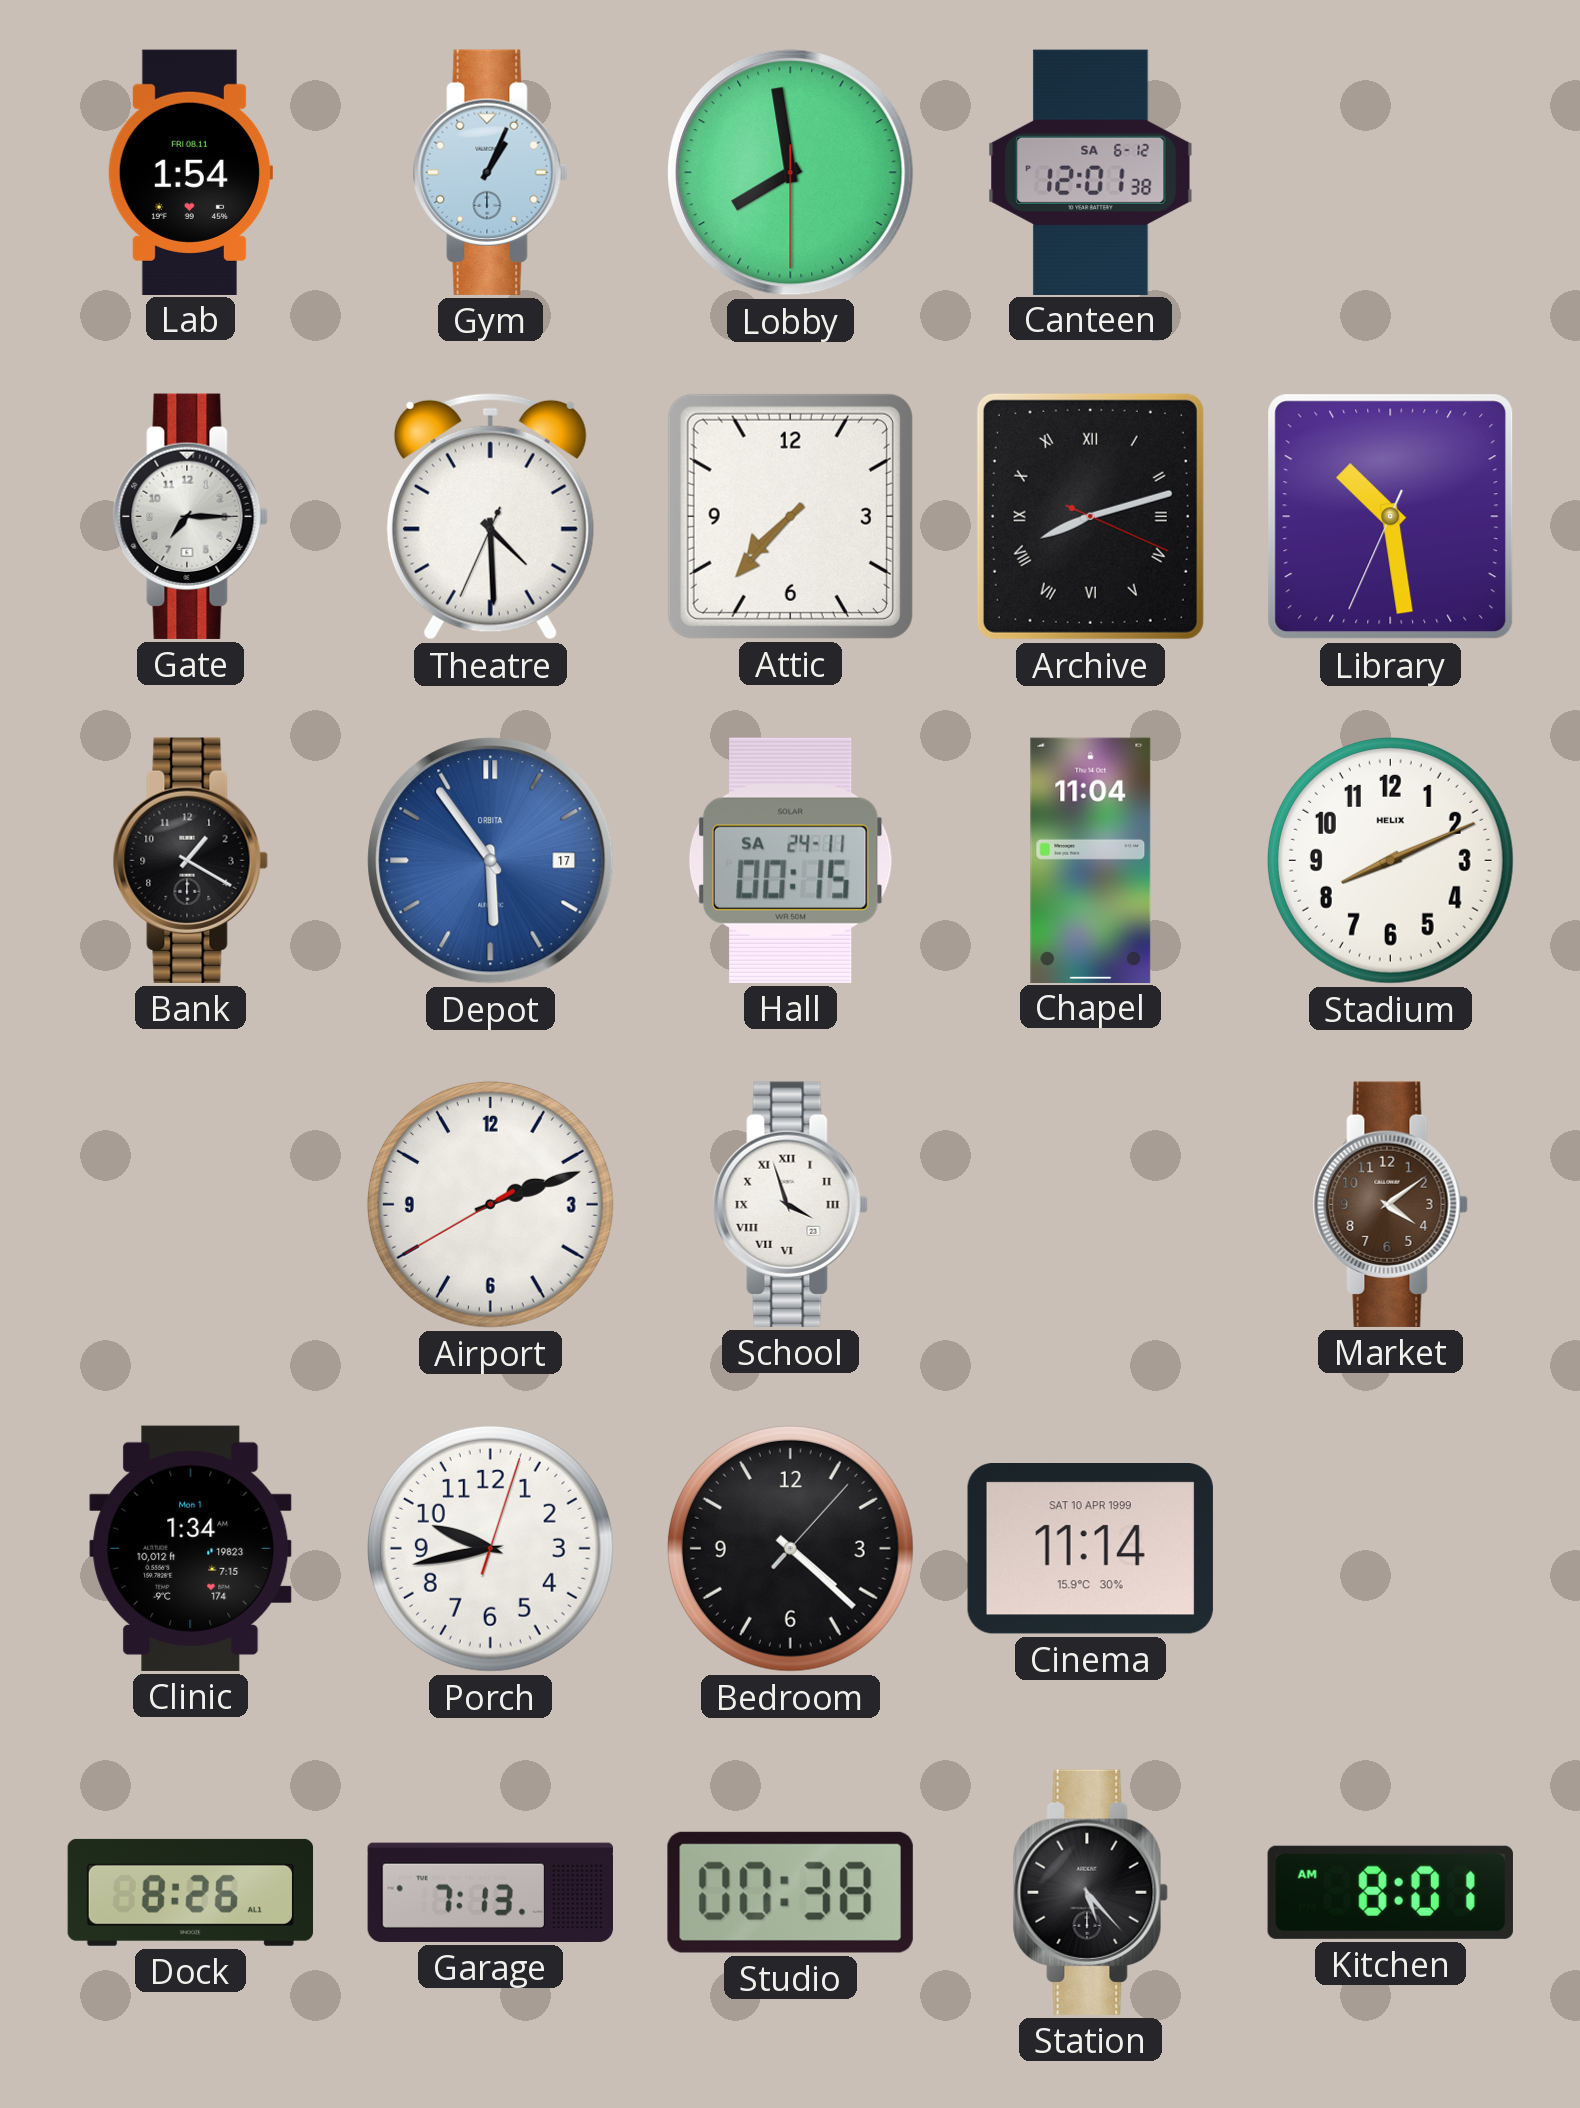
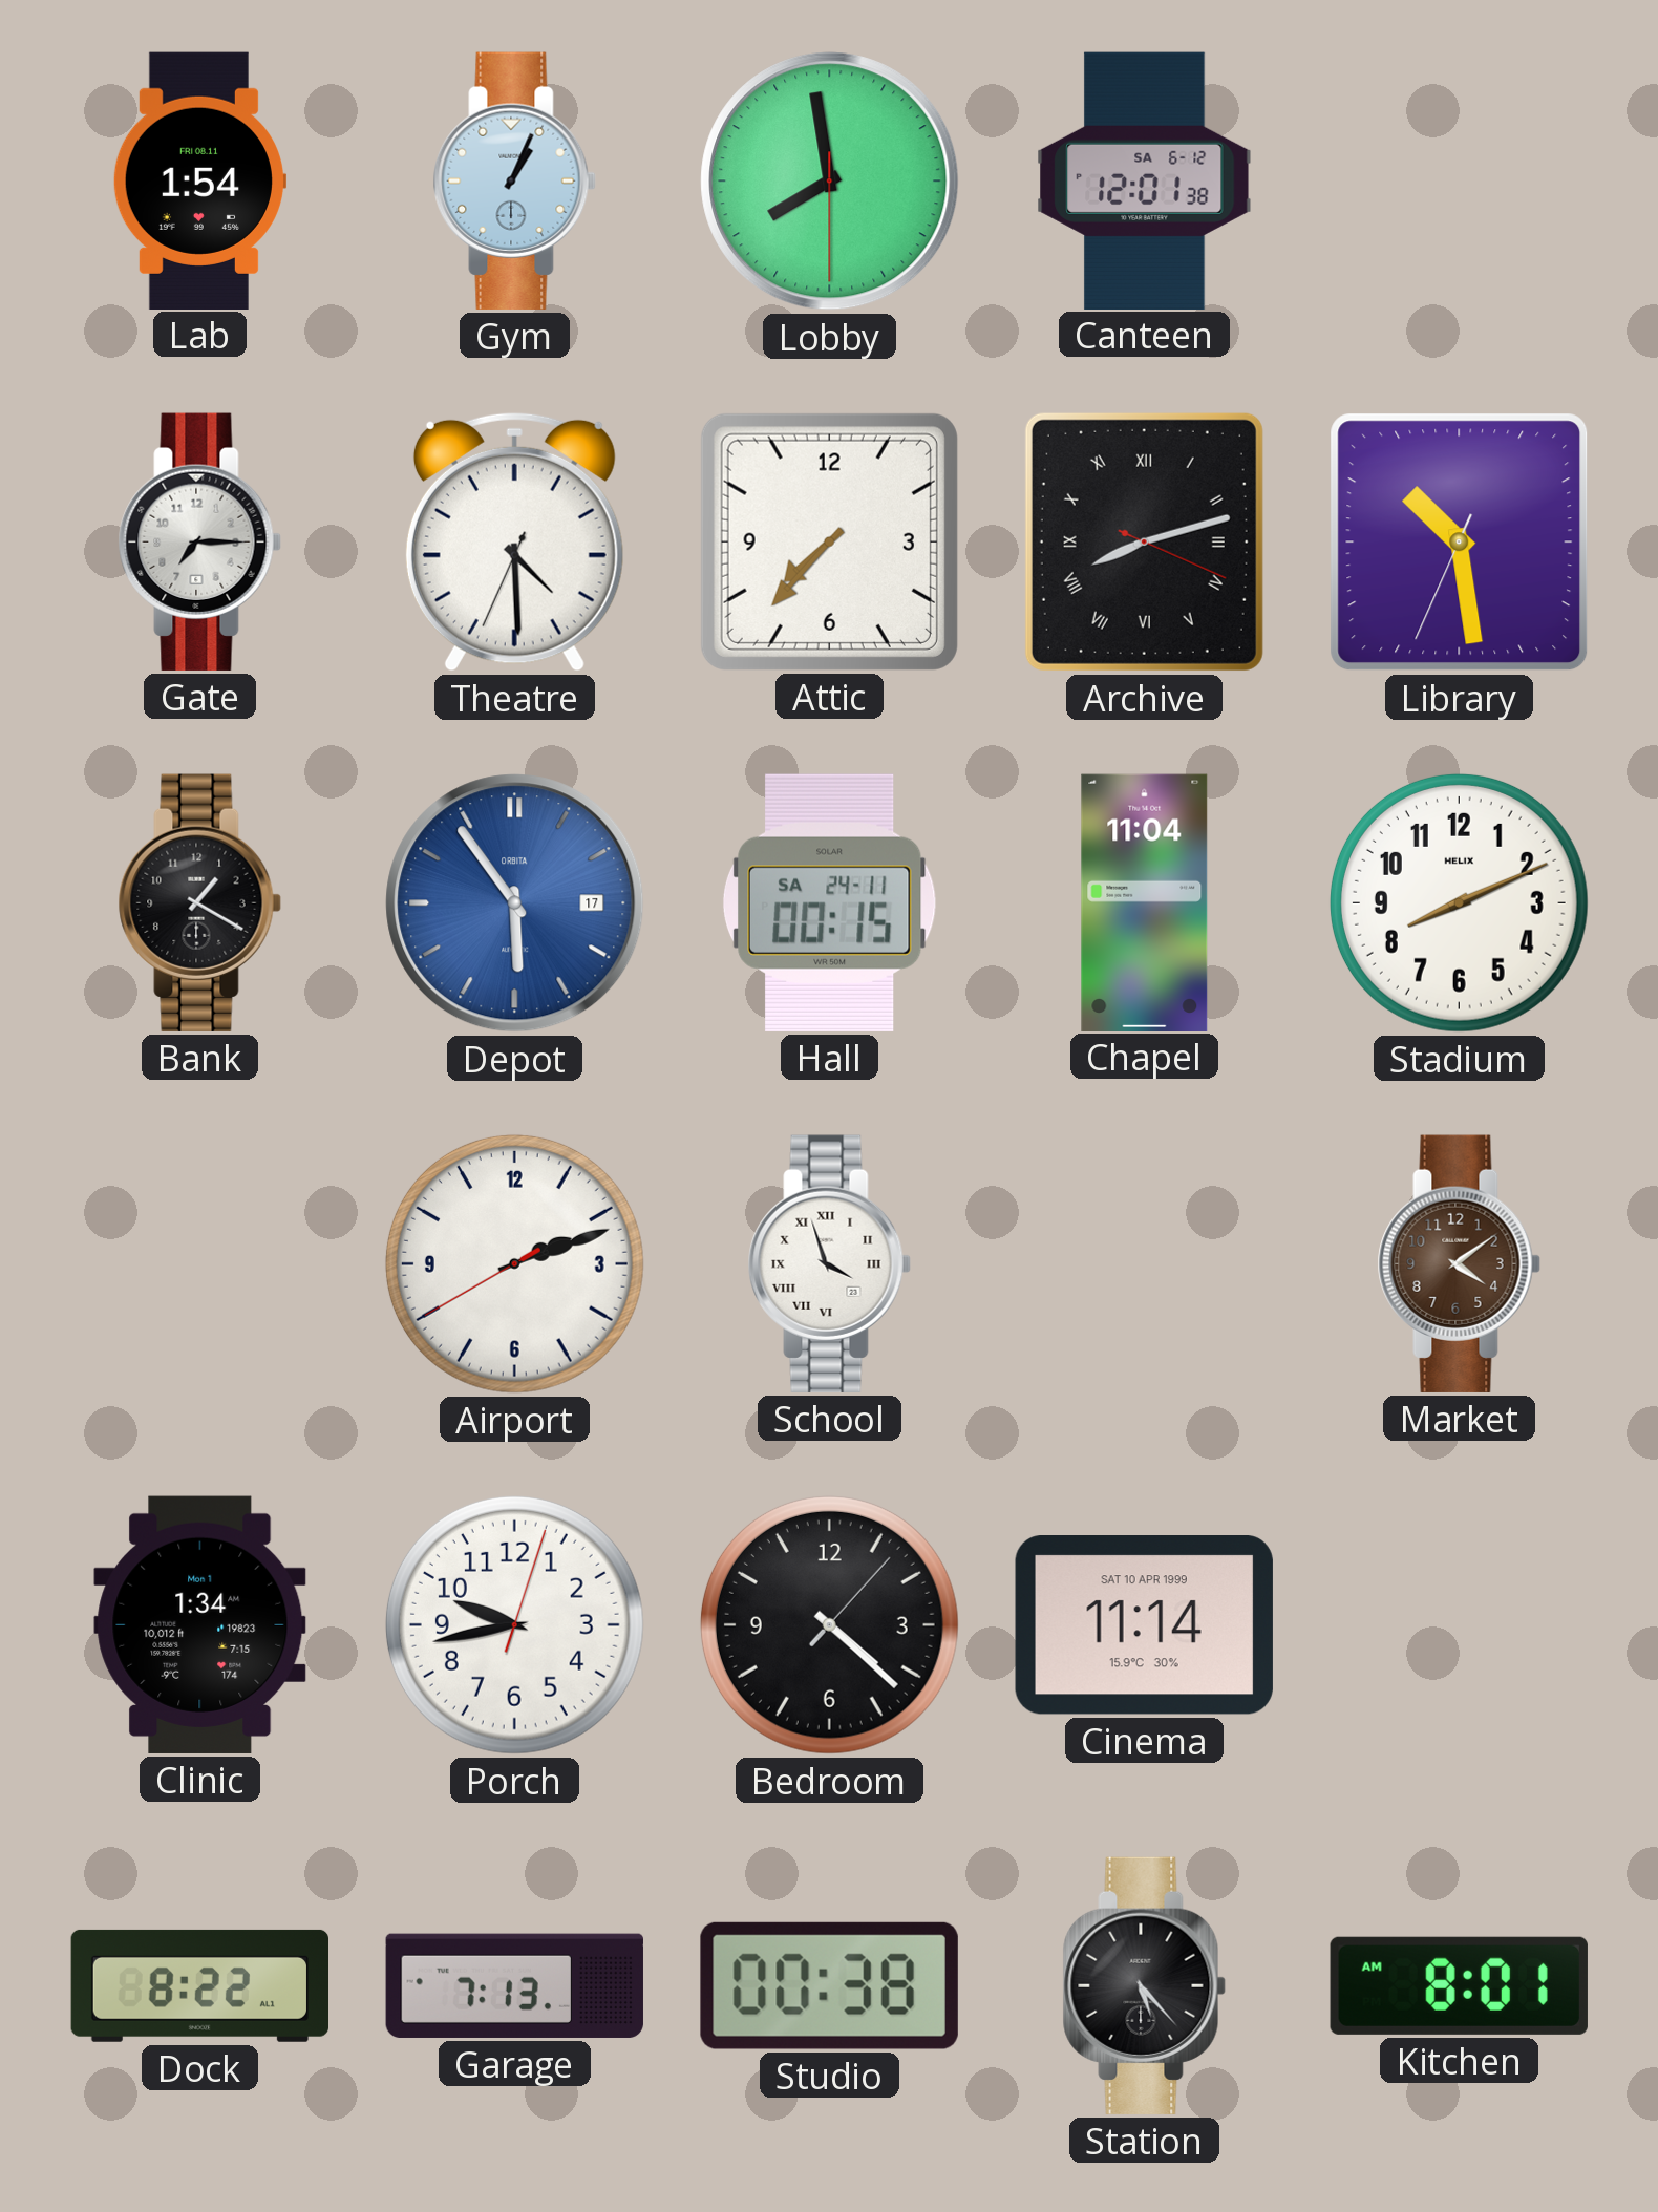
Dock: 8:26 -> 8:22
